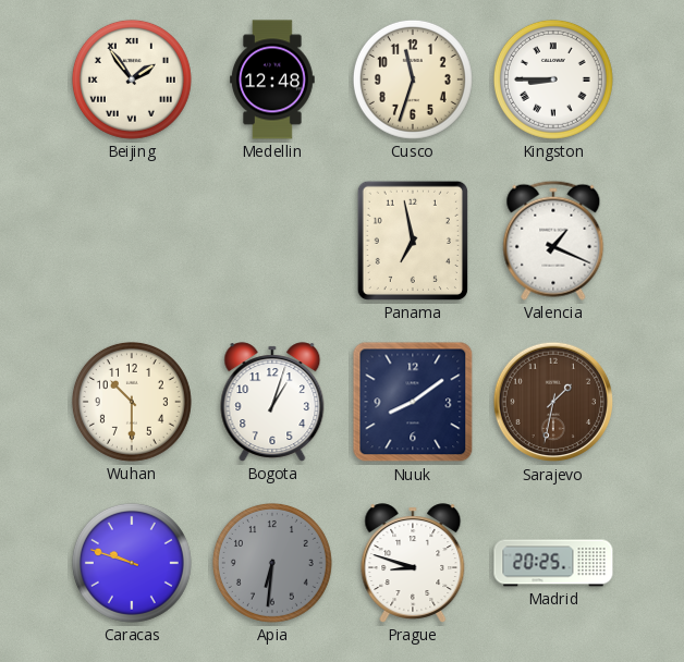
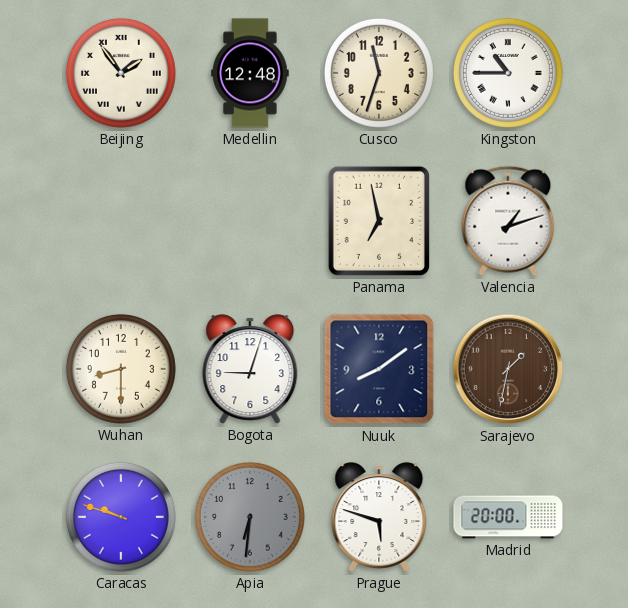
Kingston: 8:45 -> 10:45
Valencia: 1:19 -> 1:12
Wuhan: 10:30 -> 8:30
Bogota: 1:03 -> 9:03
Prague: 8:48 -> 5:48
Madrid: 20:25 -> 20:00
